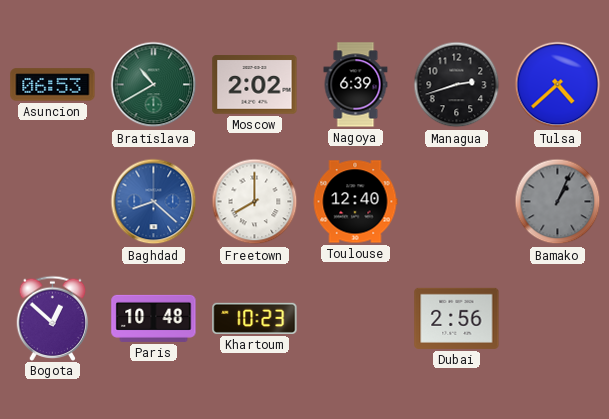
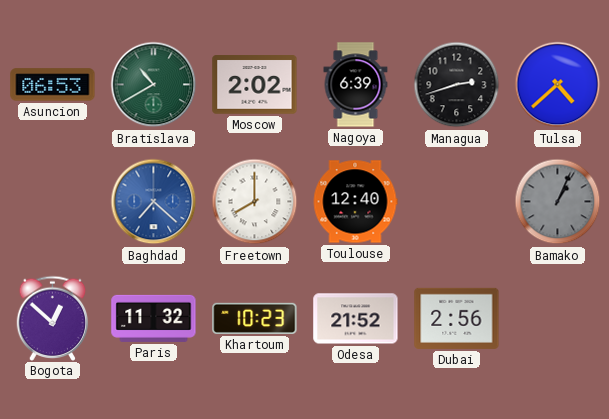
Baghdad: 8:22 -> 7:22
Paris: 10:48 -> 11:32
Odesa: none -> 21:52
